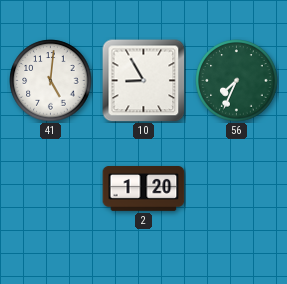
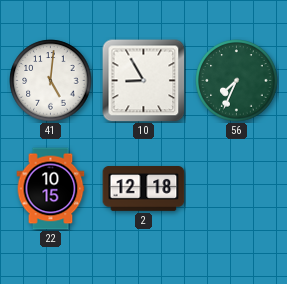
22: none -> 10:15
2: 1:20 -> 12:18
